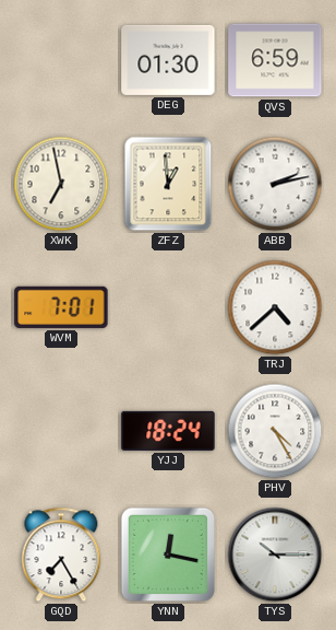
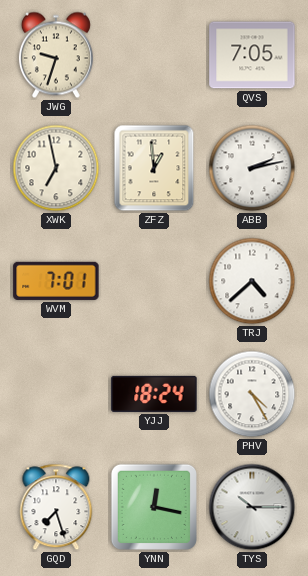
JWG: none -> 9:33
DEG: 01:30 -> none
QVS: 6:59 -> 7:05
GQD: 7:25 -> 7:27
